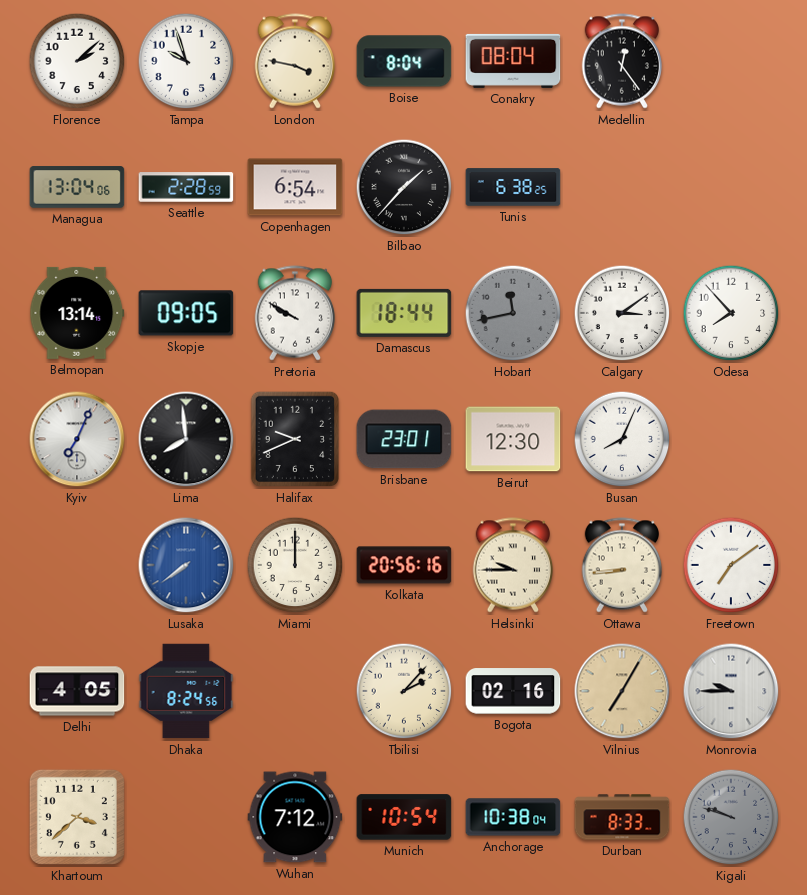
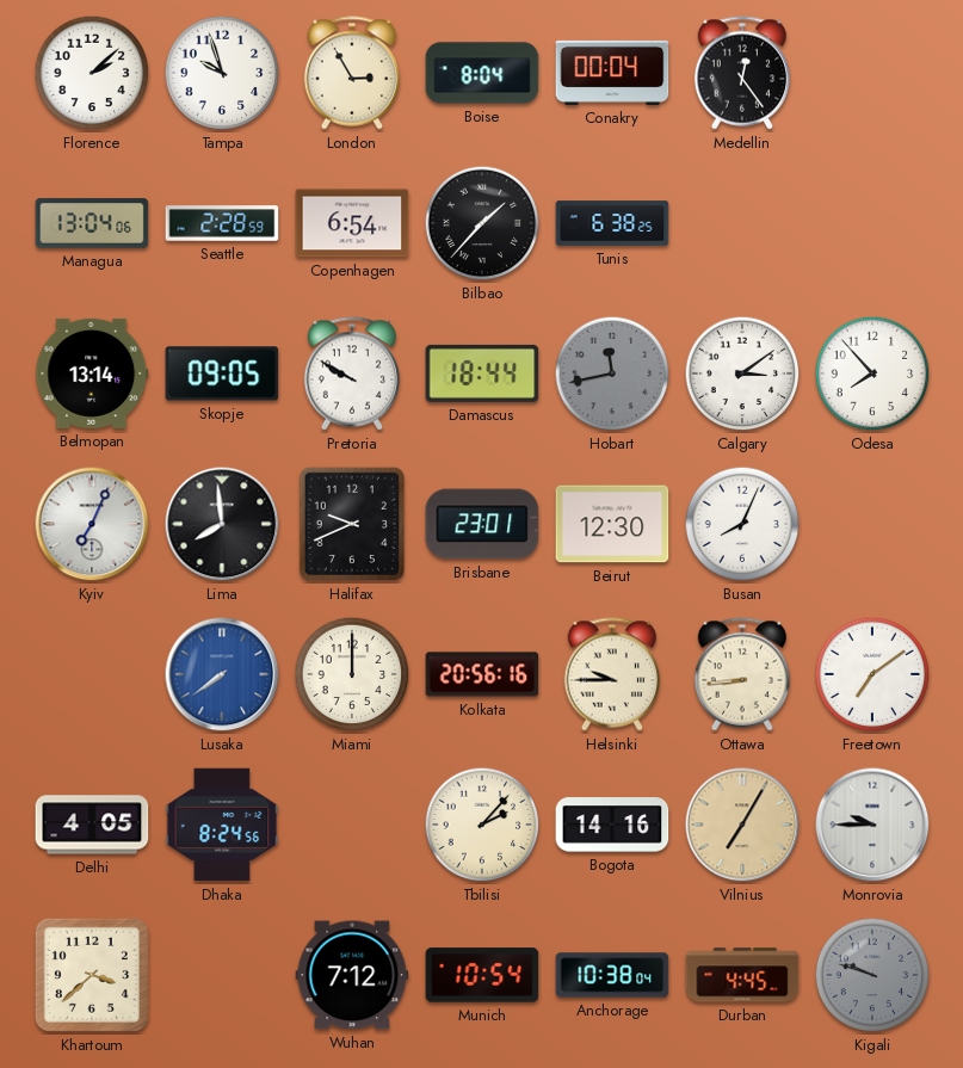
London: 3:47 -> 2:55
Conakry: 08:04 -> 00:04
Bogota: 02:16 -> 14:16
Durban: 8:33 -> 4:45
